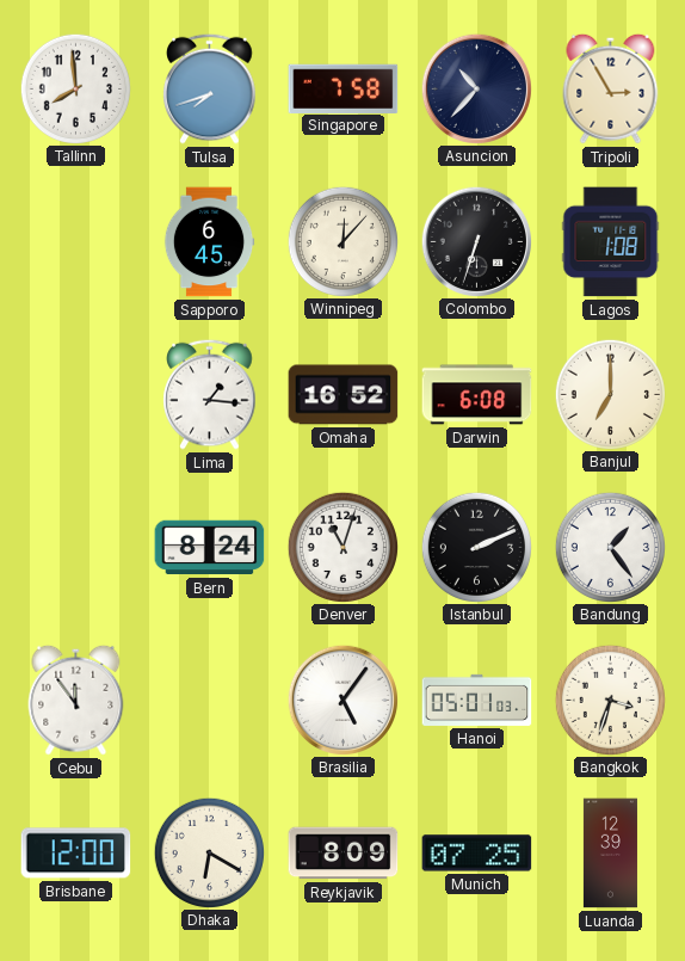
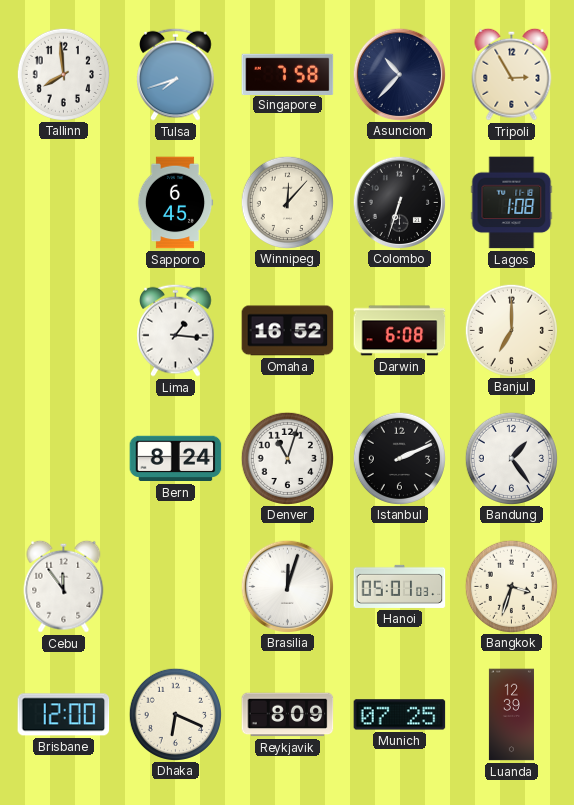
Brasilia: 5:06 -> 12:03
Dhaka: 6:20 -> 6:19
